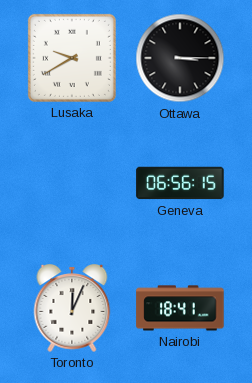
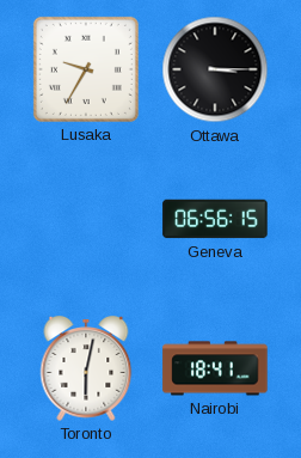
Lusaka: 9:40 -> 9:35
Toronto: 12:04 -> 6:02
